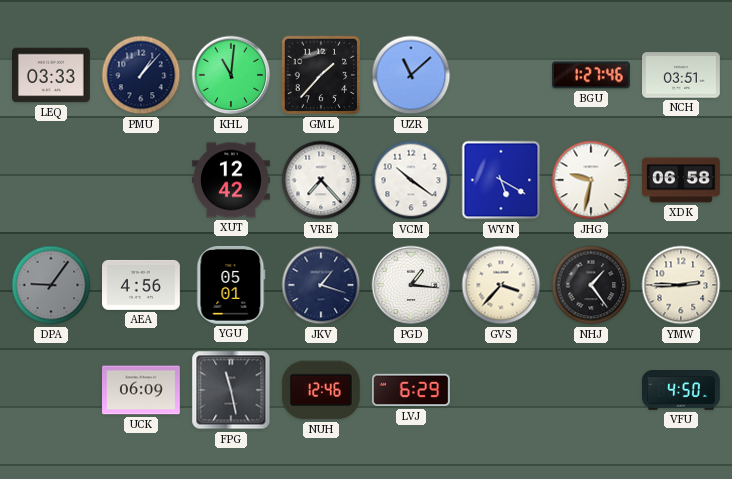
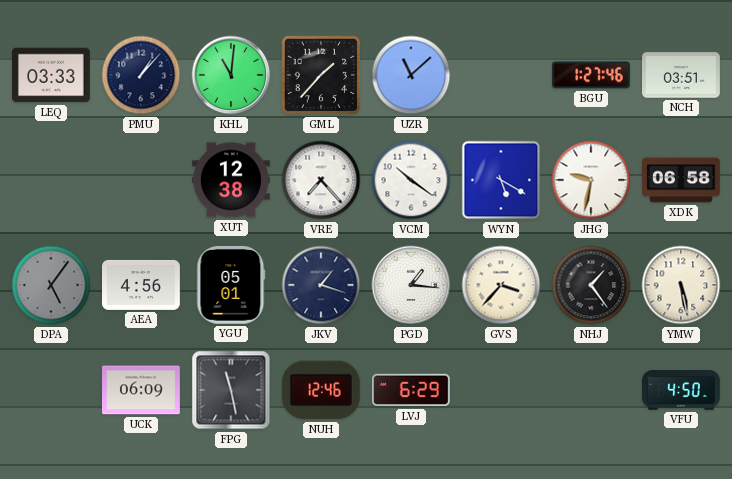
XUT: 12:42 -> 12:38
DPA: 9:06 -> 5:06
YMW: 2:45 -> 5:28
